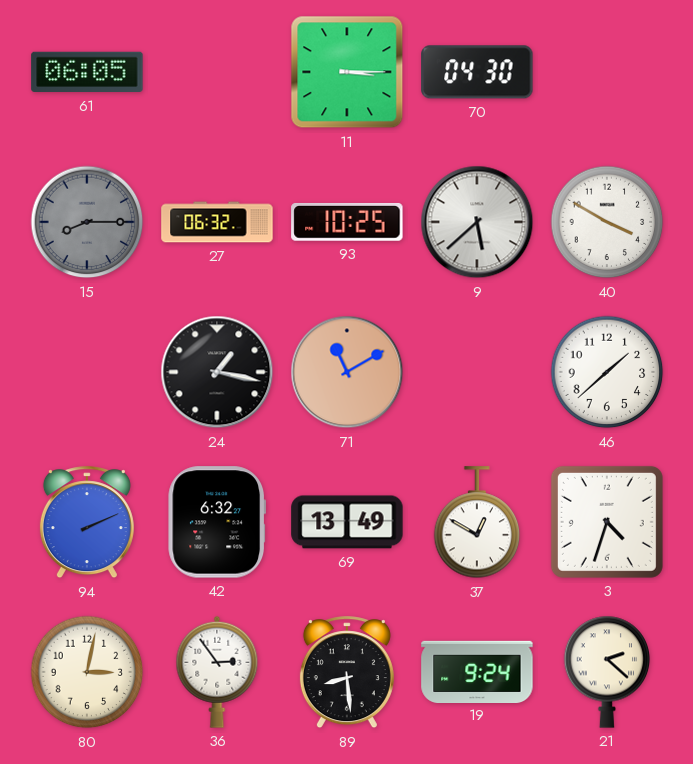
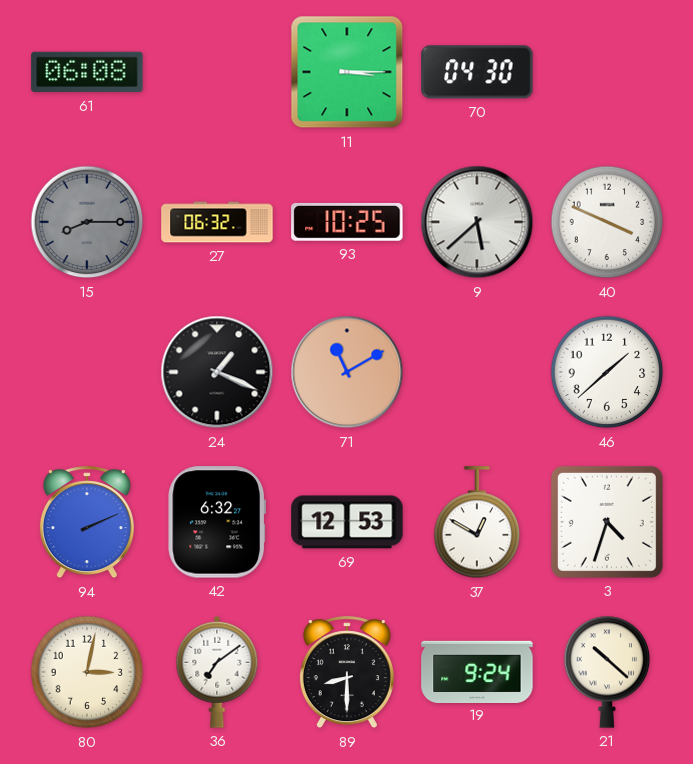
61: 06:05 -> 06:08
40: 3:50 -> 3:49
24: 1:17 -> 1:19
69: 13:49 -> 12:53
36: 2:54 -> 7:09
89: 8:29 -> 8:30
21: 2:22 -> 10:22
